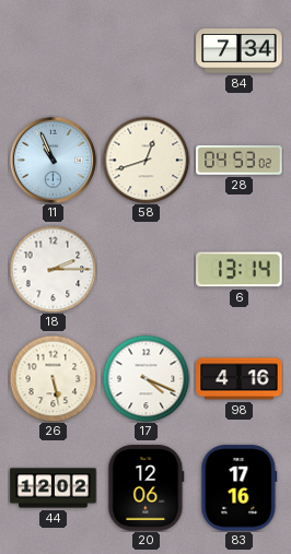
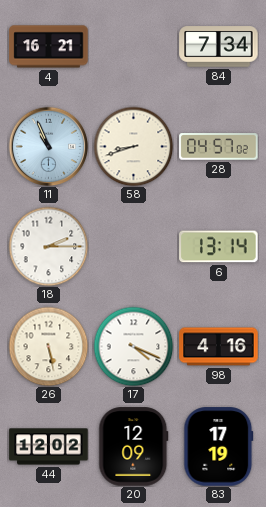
4: none -> 16:21
58: 12:42 -> 8:42
28: 04:53 -> 04:57
20: 12:06 -> 12:09
83: 17:16 -> 17:19
